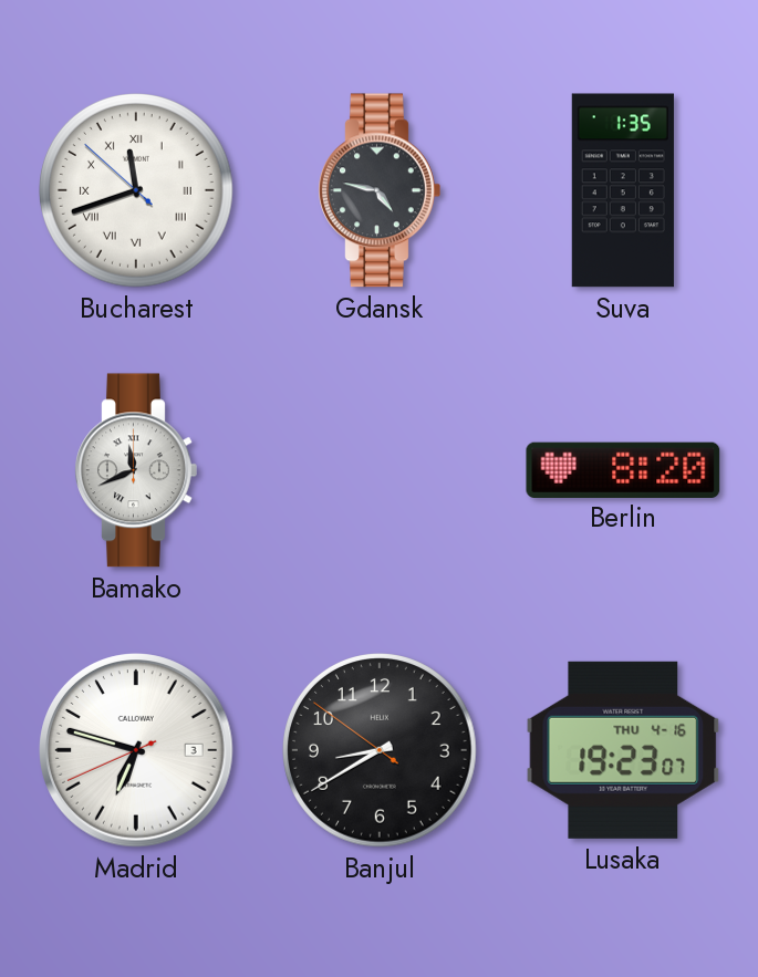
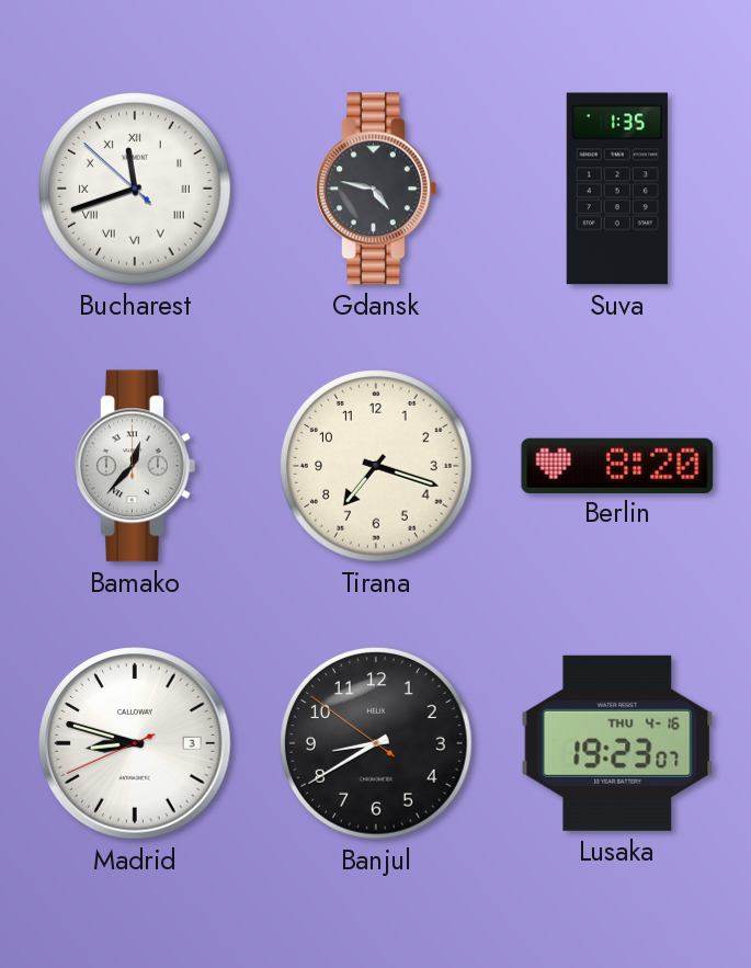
Bamako: 11:41 -> 12:37
Tirana: none -> 7:18
Madrid: 6:47 -> 8:47
